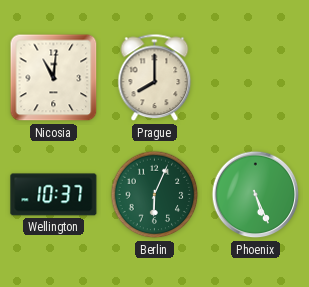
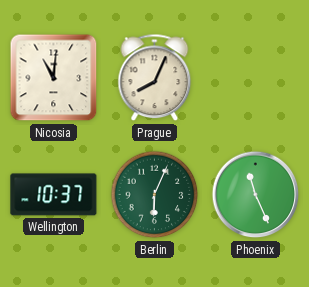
Prague: 8:00 -> 8:04
Phoenix: 5:26 -> 11:26
